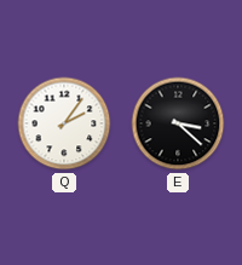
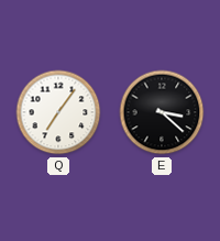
Q: 2:06 -> 7:06
